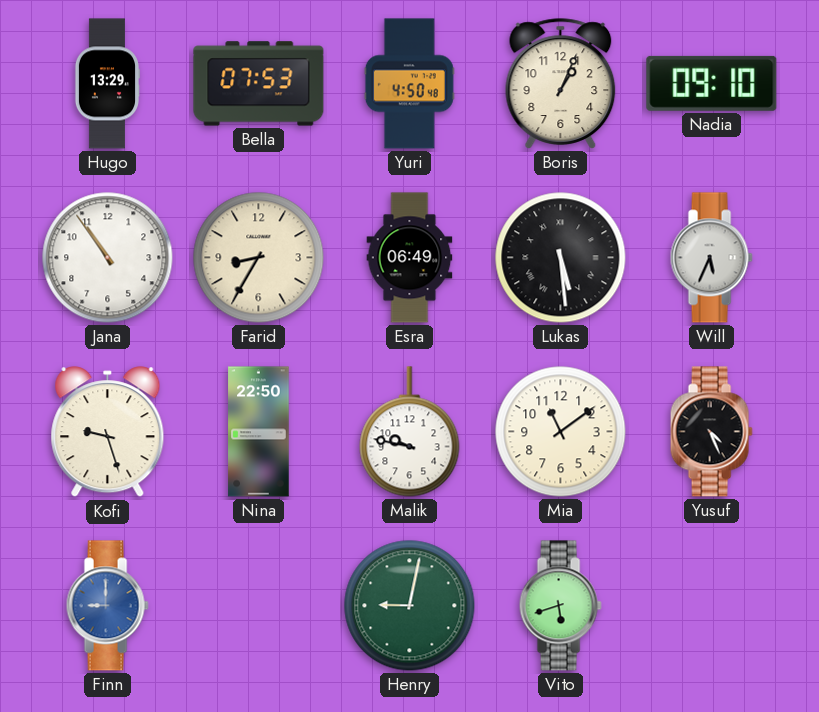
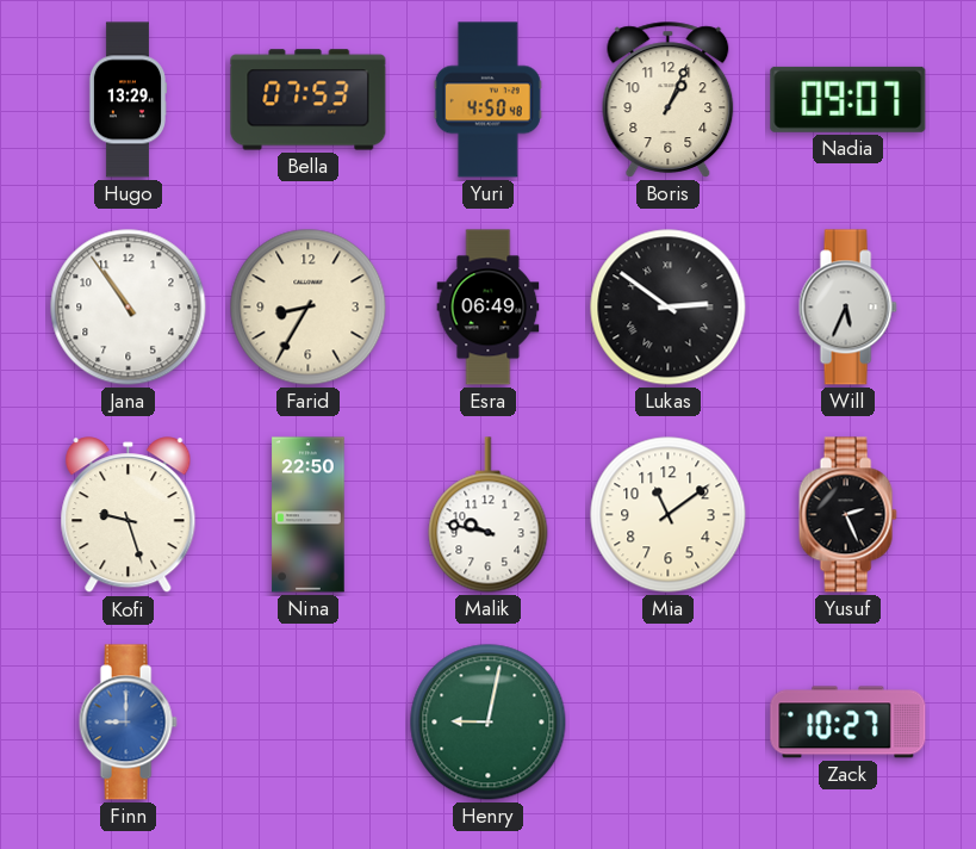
Nadia: 09:10 -> 09:07
Lukas: 5:29 -> 2:51
Yusuf: 4:26 -> 2:26
Vito: 5:42 -> none
Zack: none -> 10:27
